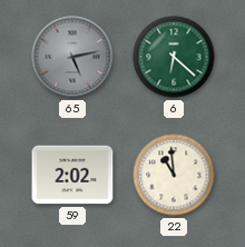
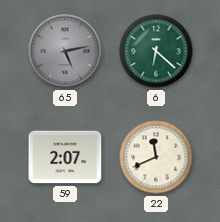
59: 2:02 -> 2:07
22: 10:59 -> 11:41
